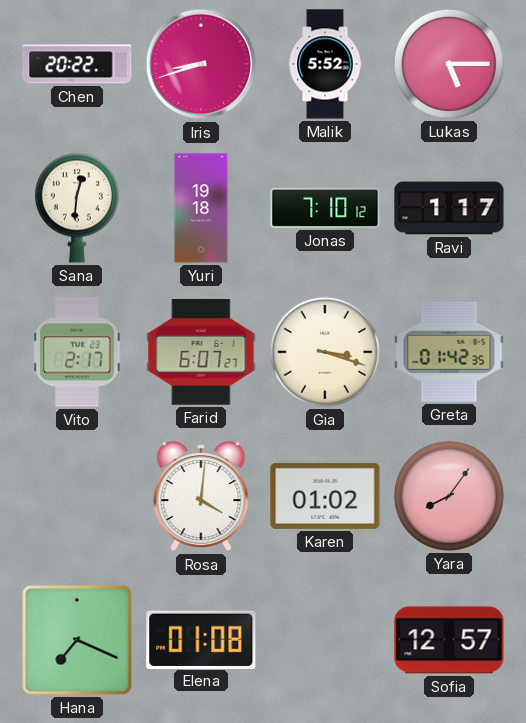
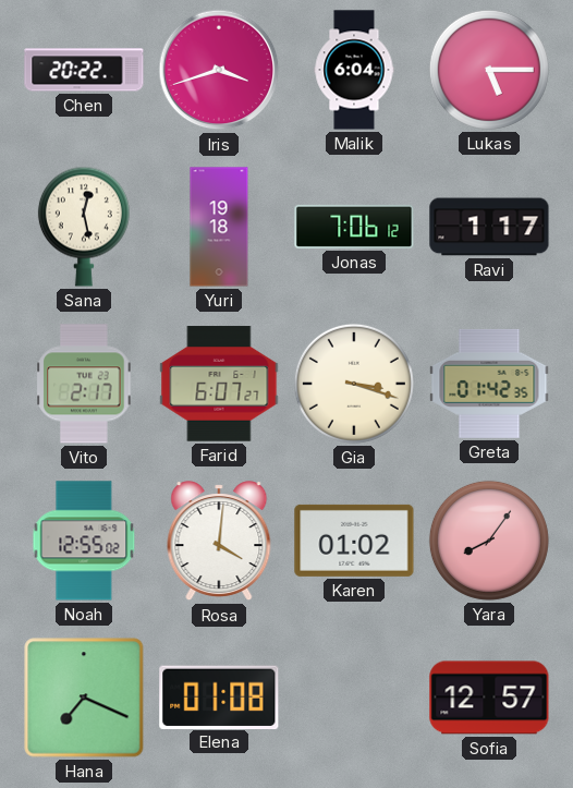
Iris: 8:42 -> 3:42
Malik: 5:52 -> 6:04
Sana: 12:31 -> 12:28
Jonas: 7:10 -> 7:06
Noah: none -> 12:55
